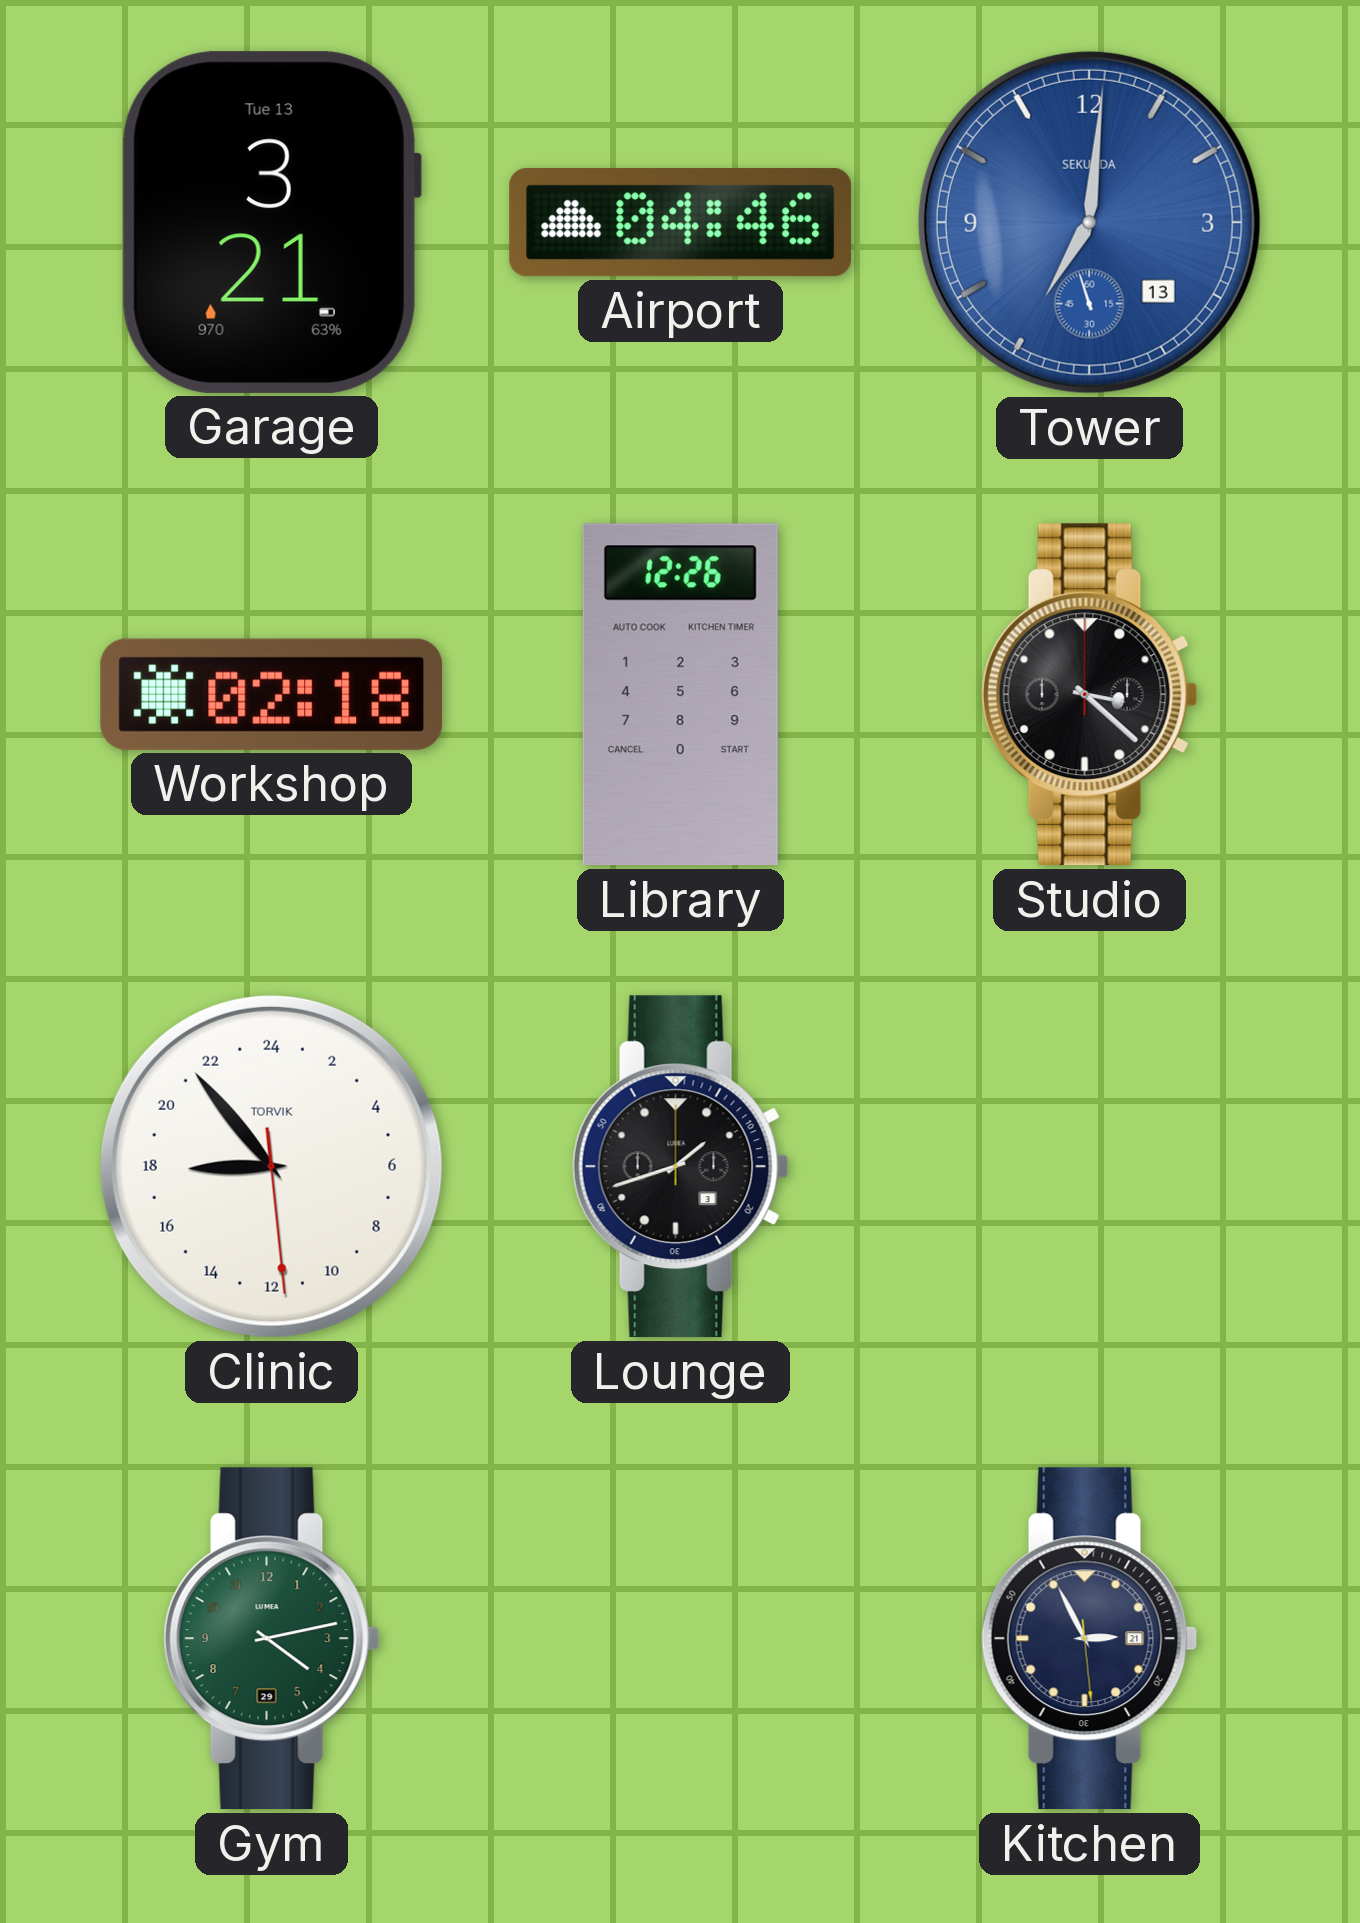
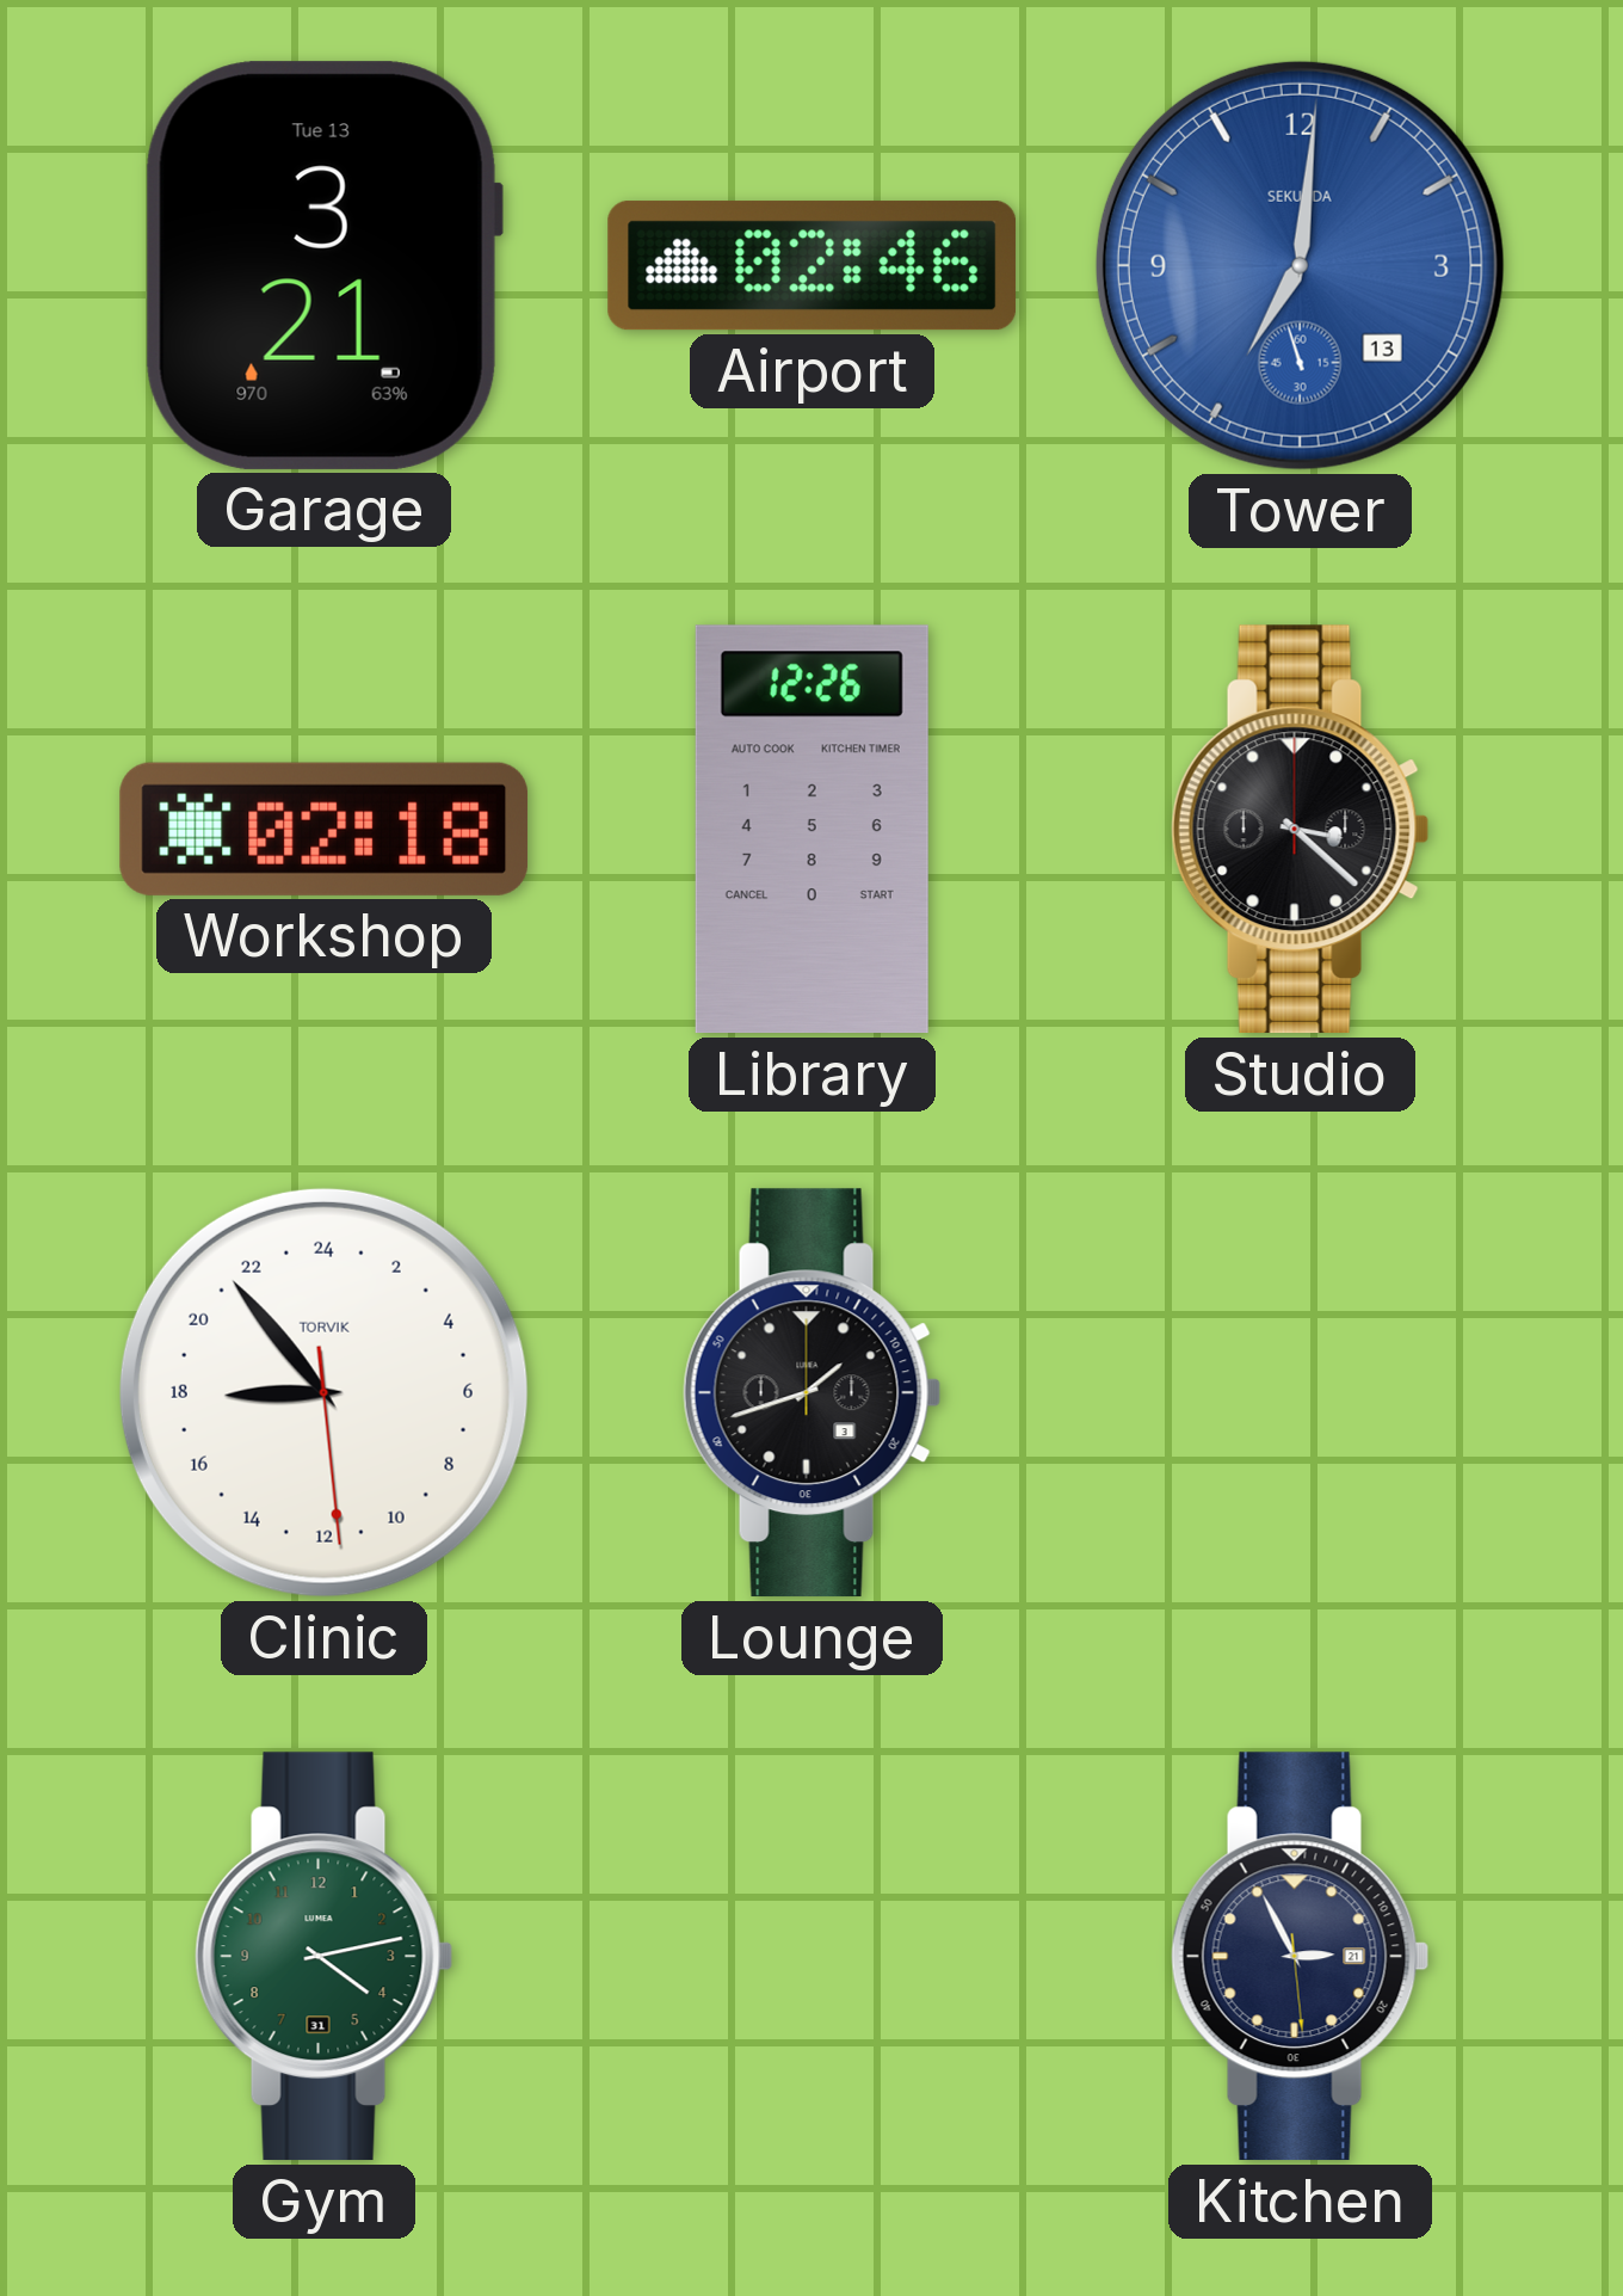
Airport: 04:46 -> 02:46
Gym date: 29 -> 31
